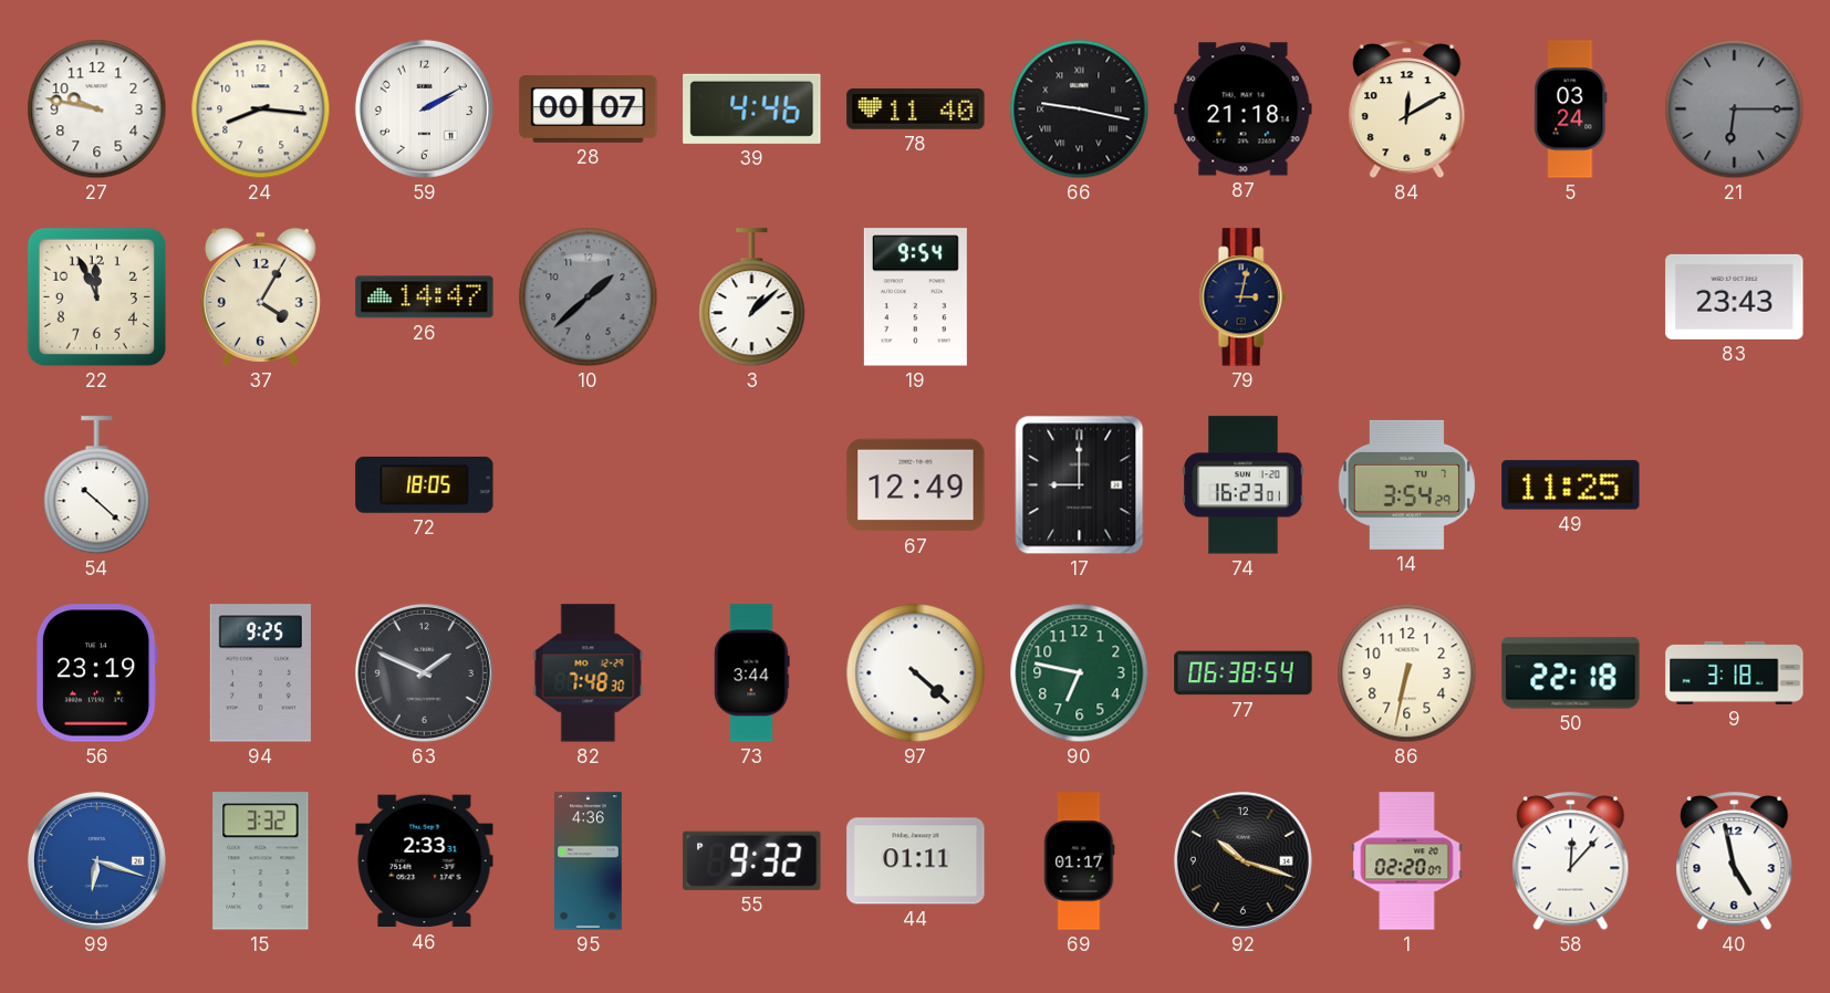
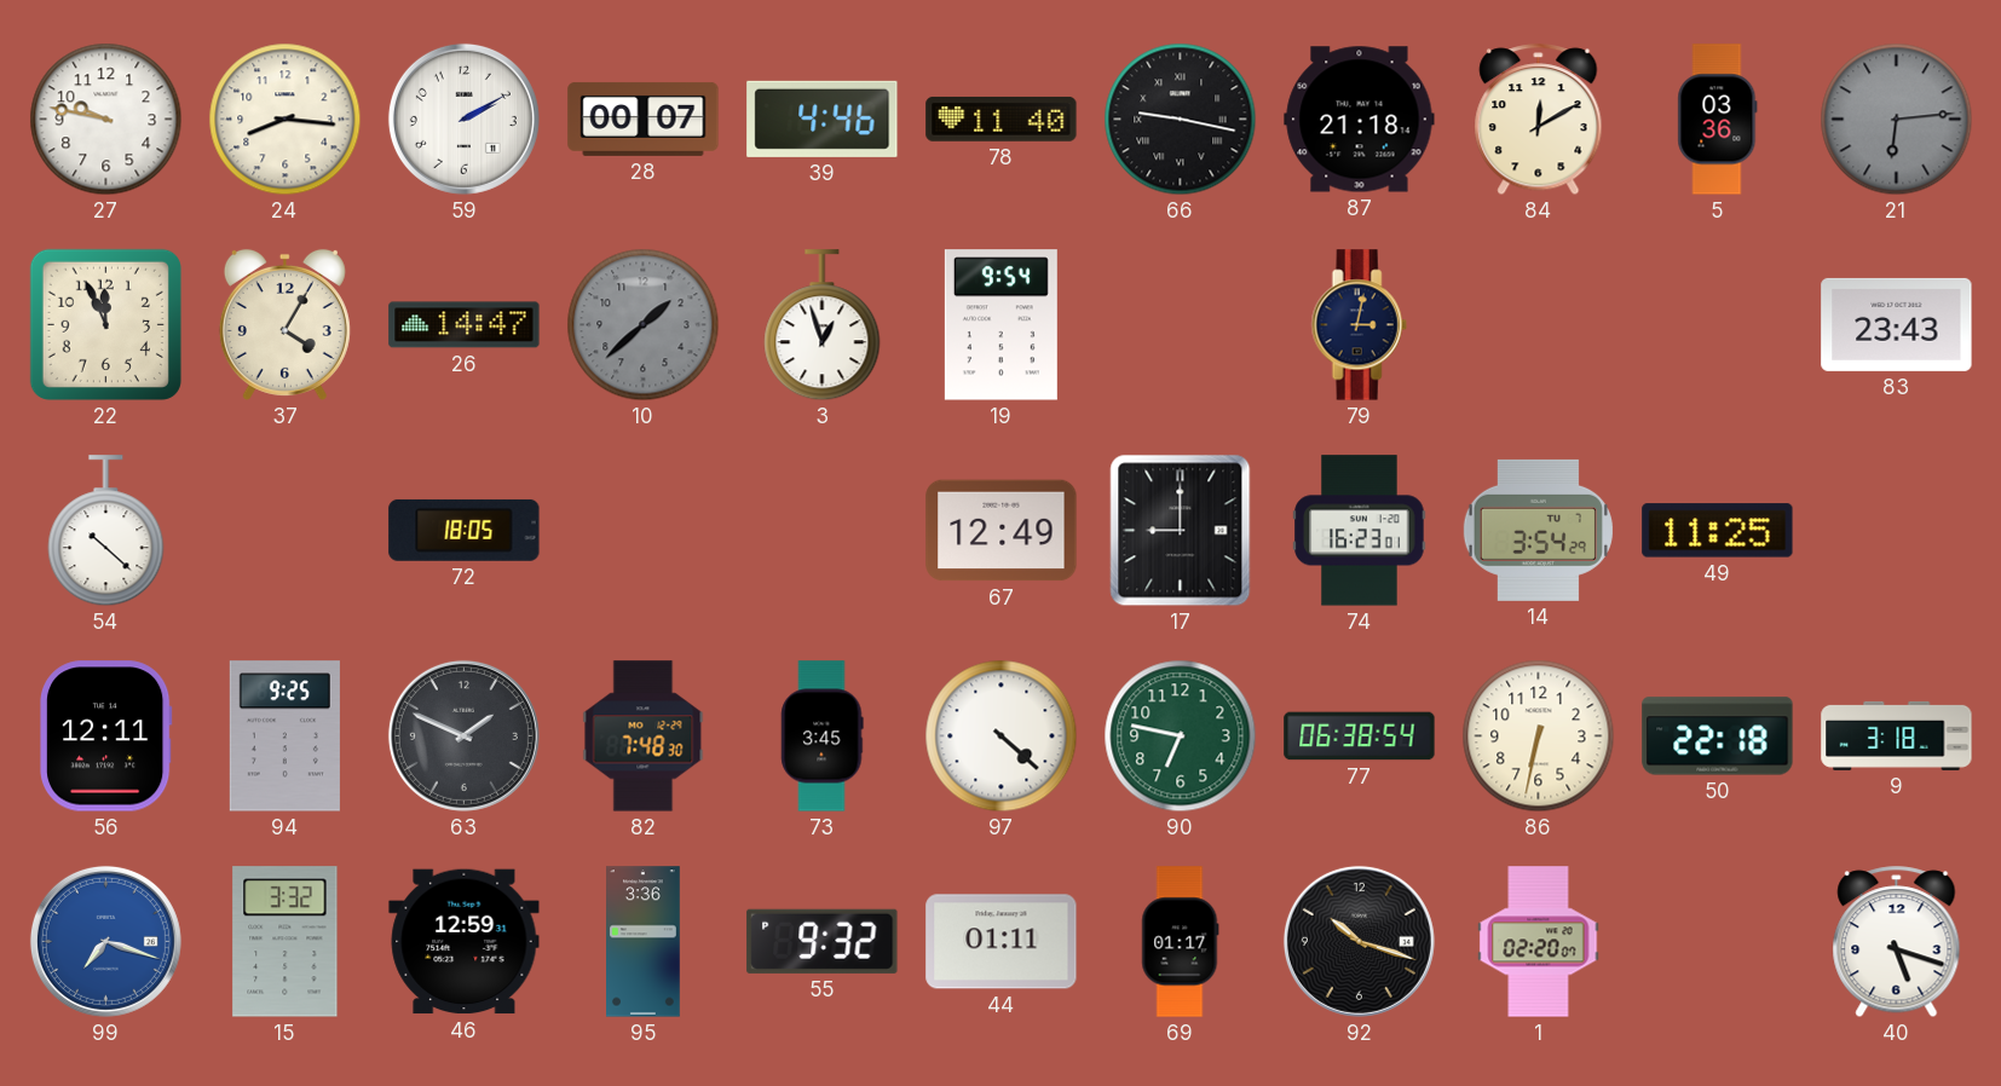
5: 03:24 -> 03:36
21: 6:15 -> 6:14
3: 1:08 -> 12:57
56: 23:19 -> 12:11
73: 3:44 -> 3:45
99: 6:18 -> 7:18
46: 2:33 -> 12:59
95: 4:36 -> 3:36
58: 12:07 -> none
40: 4:58 -> 5:18
